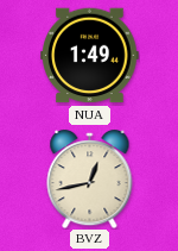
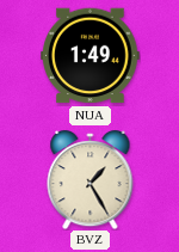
BVZ: 12:43 -> 1:25
